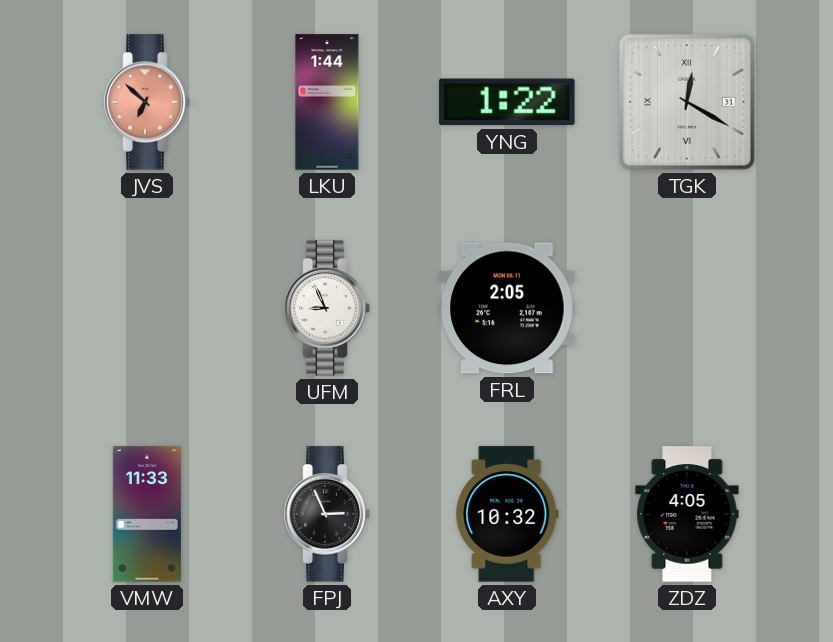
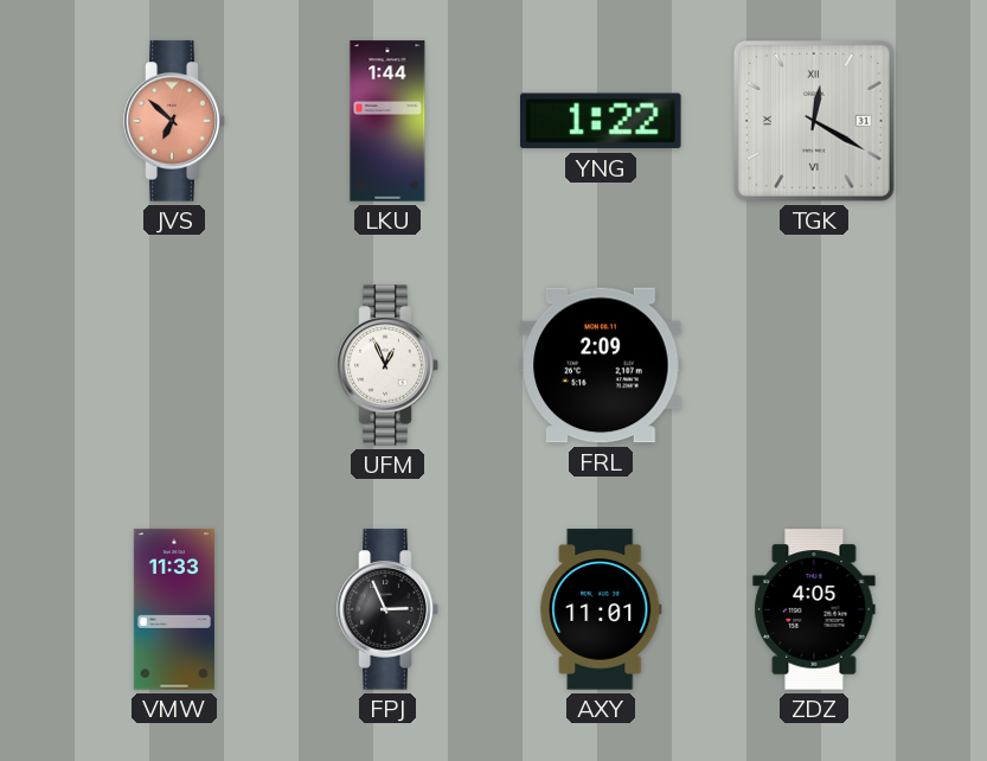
UFM: 8:56 -> 12:56
FRL: 2:05 -> 2:09
AXY: 10:32 -> 11:01
